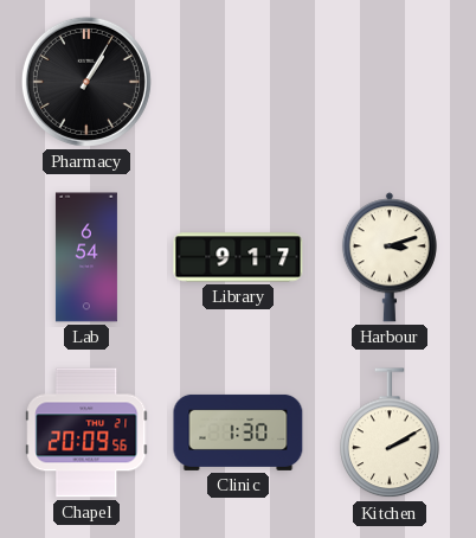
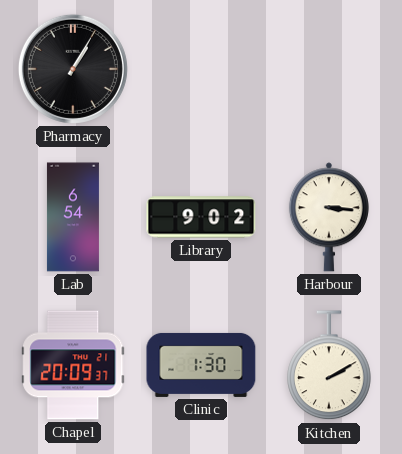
Library: 9:17 -> 9:02
Harbour: 3:12 -> 3:16
Chapel: 20:09:56 -> 20:09:37
